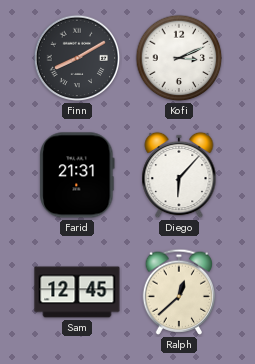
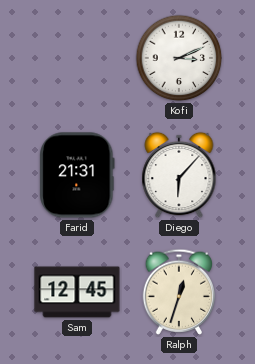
Finn: 8:10 -> none
Ralph: 12:38 -> 12:33
